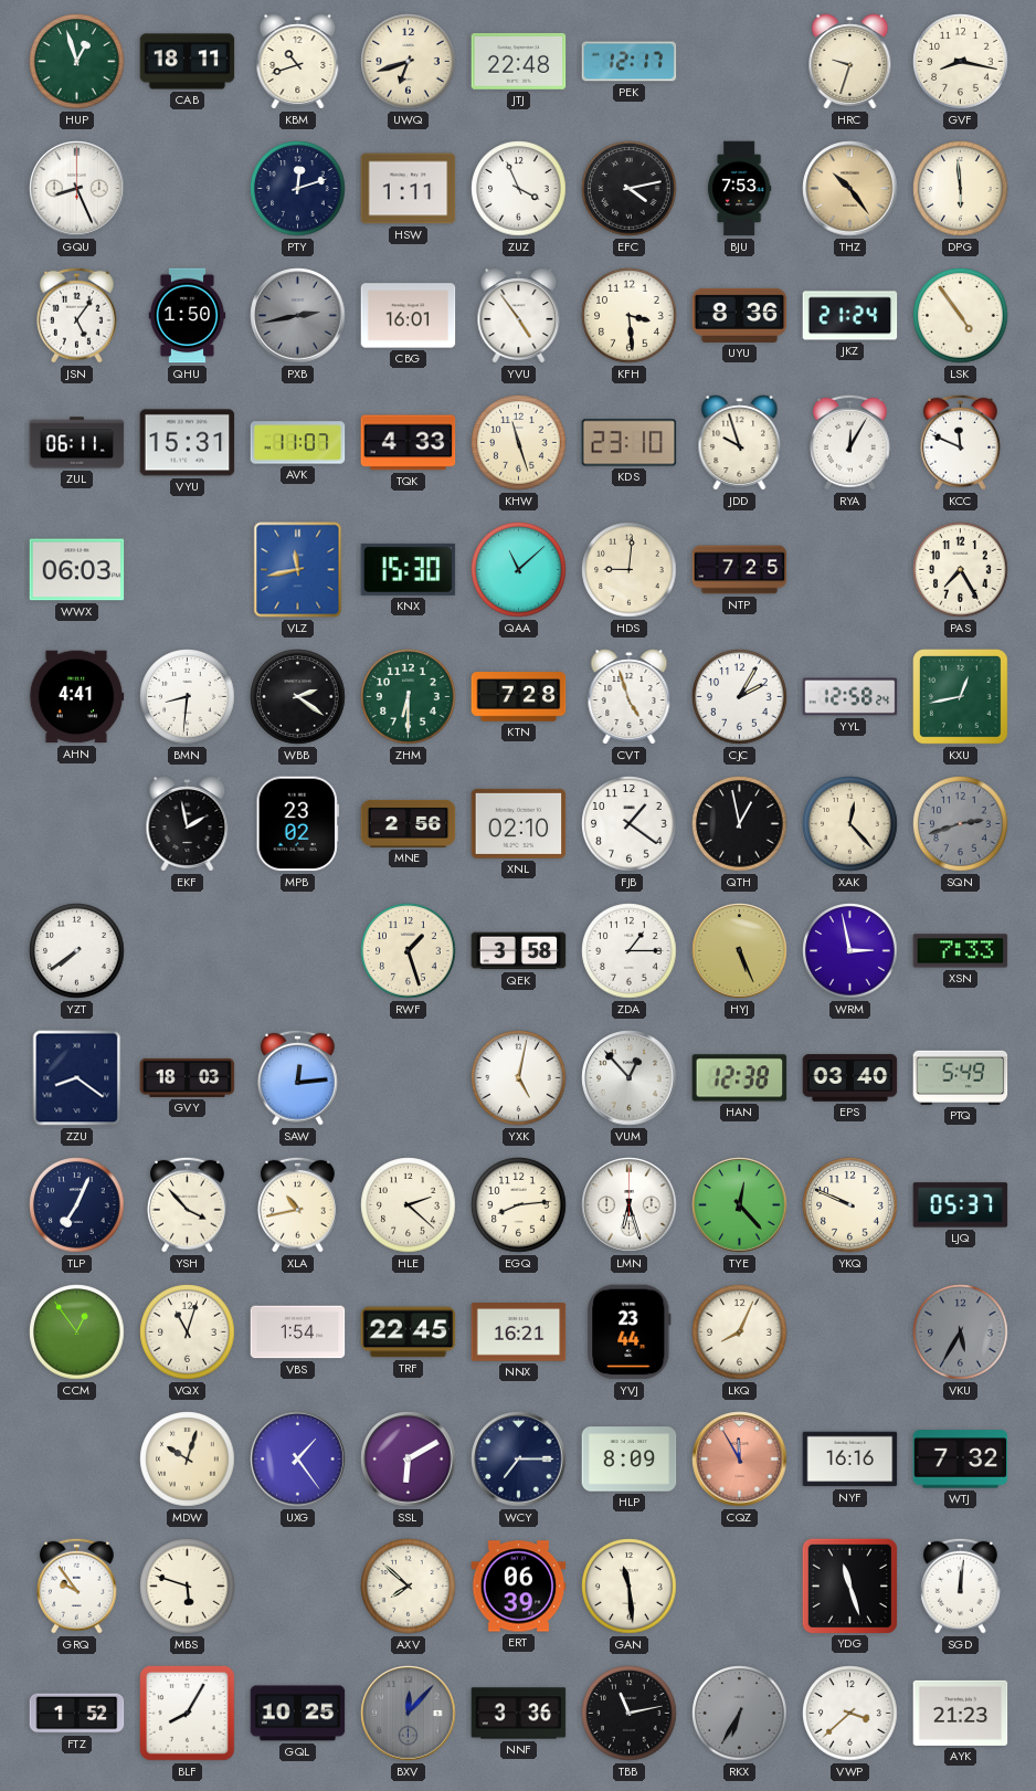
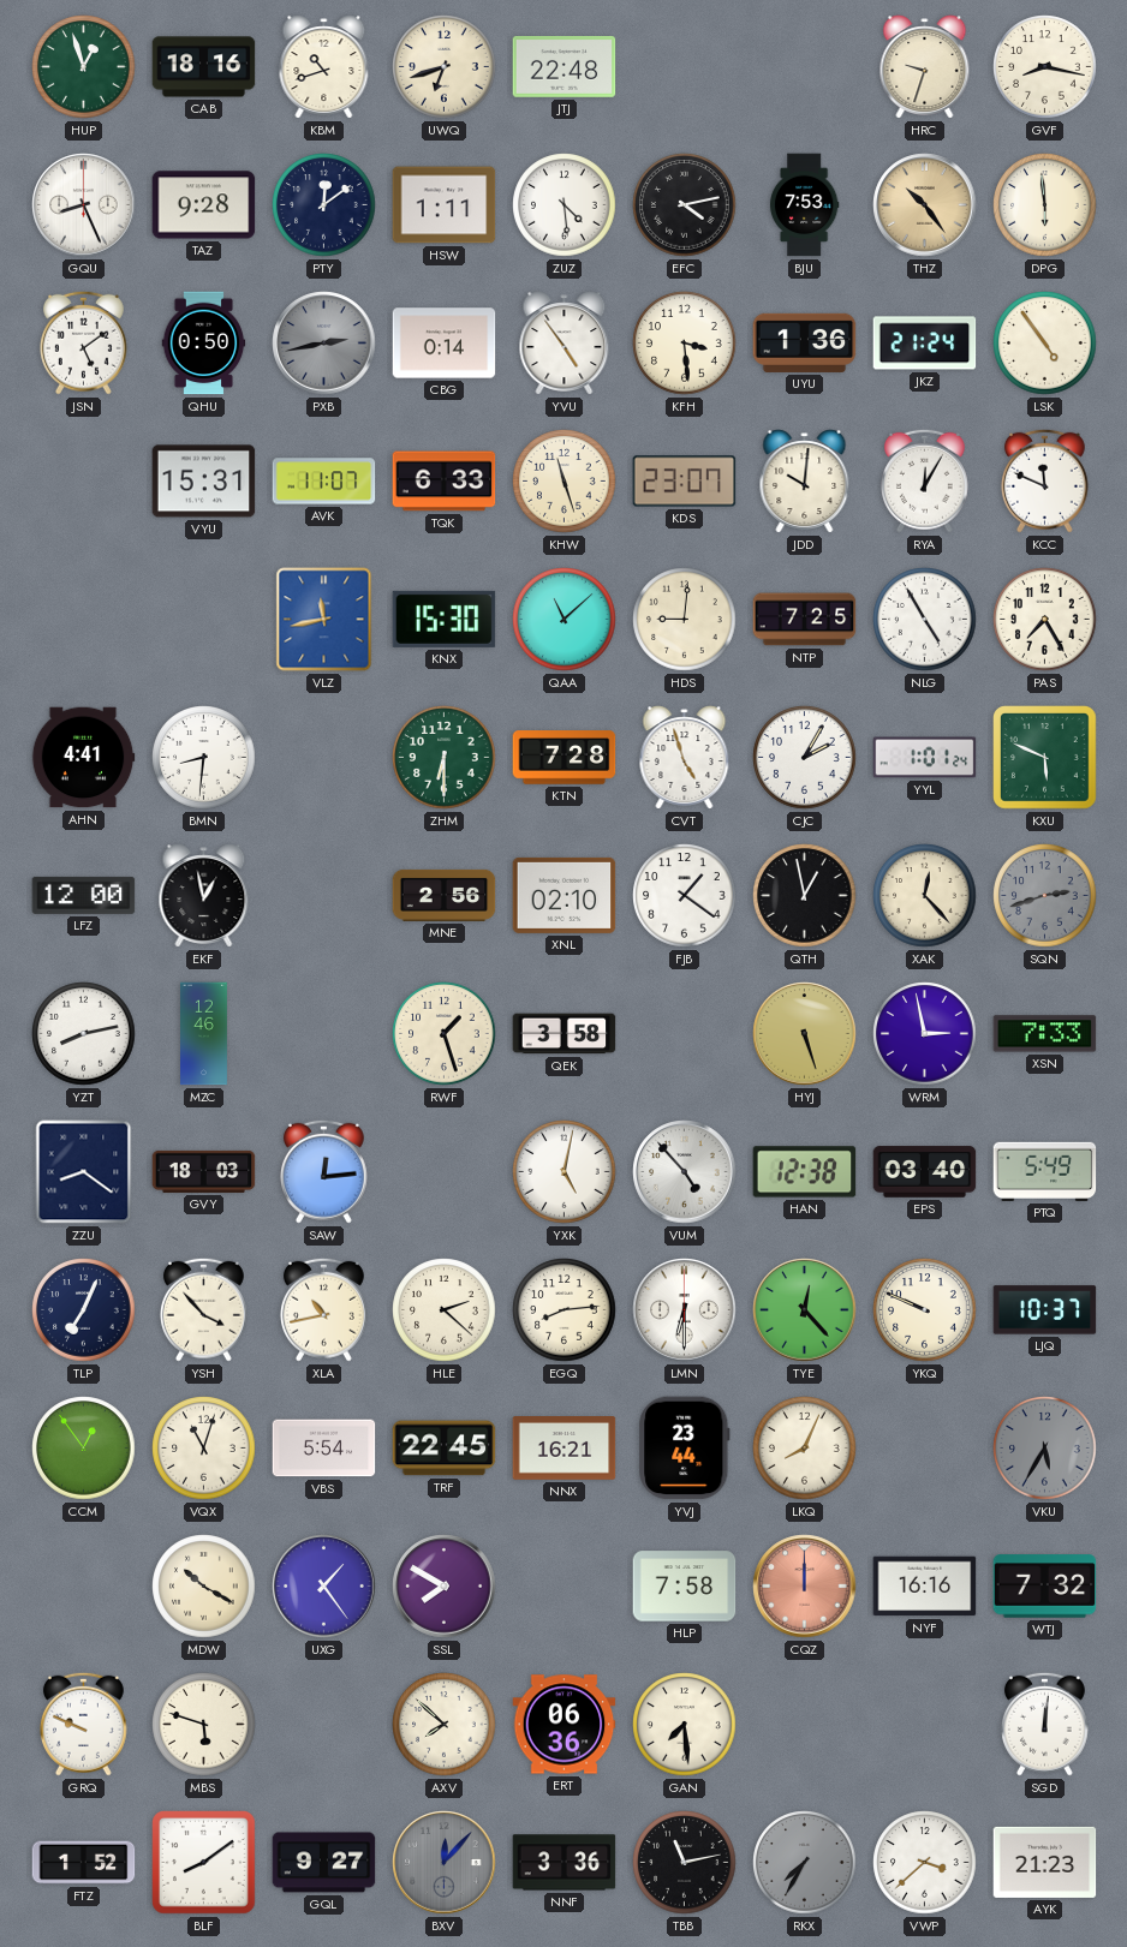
CAB: 18:11 -> 18:16
PEK: 12:17 -> none
TAZ: none -> 9:28
PTY: 12:12 -> 12:09
ZUZ: 3:56 -> 4:29
JSN: 5:06 -> 5:09
QHU: 1:50 -> 0:50
CBG: 16:01 -> 0:14
UYU: 8:36 -> 1:36
ZUL: 06:11 -> none
TQK: 4:33 -> 6:33
KDS: 23:10 -> 23:07
JDD: 9:57 -> 10:01
WWX: 06:03 -> none
NLG: none -> 4:55
WBB: 2:21 -> none
YYL: 12:58 -> 1:01
KXU: 12:43 -> 5:49
LFZ: none -> 12:00
EKF: 1:58 -> 12:58
MPB: 23:02 -> none
YZT: 7:39 -> 8:13
MZC: none -> 12:46
ZDA: 1:15 -> none
HYJ: 5:26 -> 5:27
VUM: 12:53 -> 4:53
LMN: 6:27 -> 6:30
LJQ: 05:37 -> 10:37
VBS: 1:54 -> 5:54
MDW: 10:03 -> 10:20
SSL: 6:10 -> 7:50
WCY: 7:15 -> none
HLP: 8:09 -> 7:58
CQZ: 11:55 -> 12:00
GRQ: 9:54 -> 9:49
ERT: 06:39 -> 06:36
GAN: 11:29 -> 7:29
YDG: 11:27 -> none
BLF: 8:05 -> 8:09
GQL: 10:25 -> 9:27
RKX: 6:35 -> 7:35
